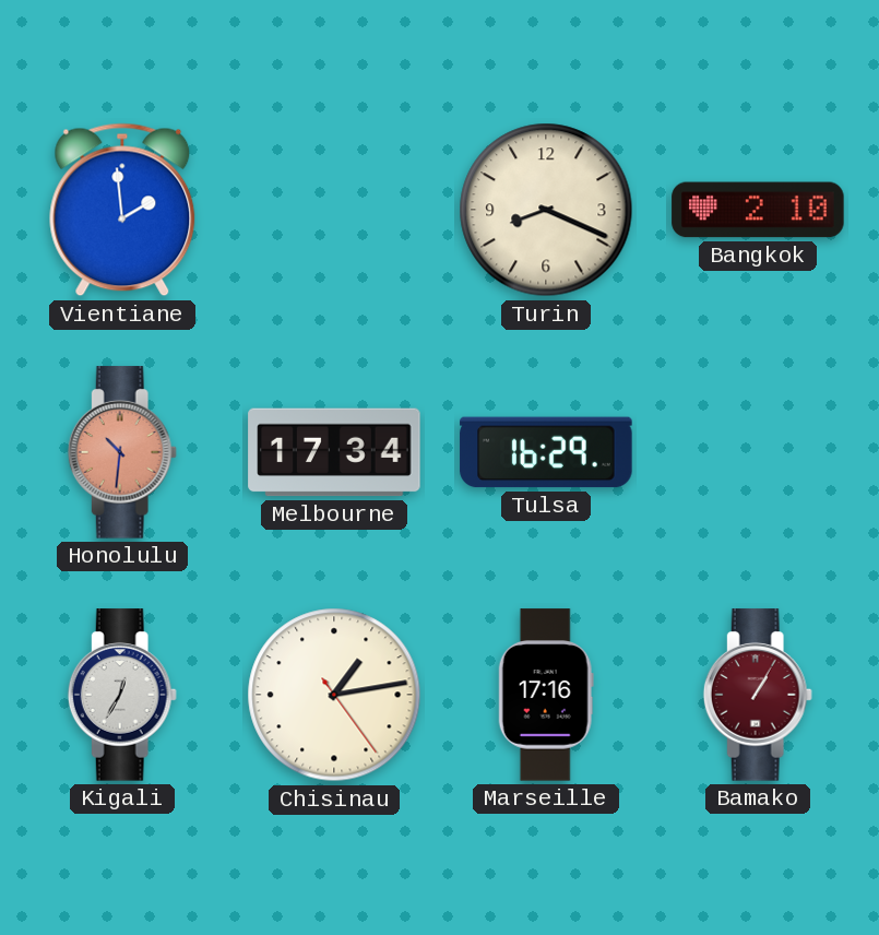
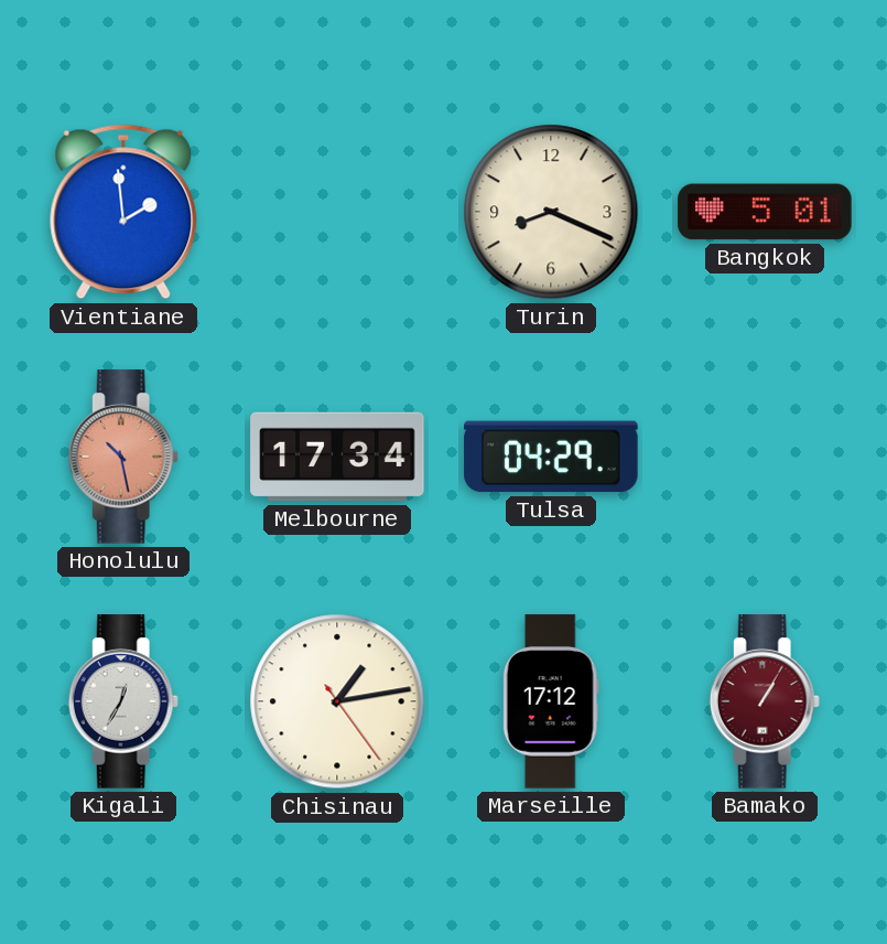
Bangkok: 2:10 -> 5:01
Honolulu: 10:31 -> 10:28
Tulsa: 16:29 -> 04:29
Marseille: 17:16 -> 17:12
